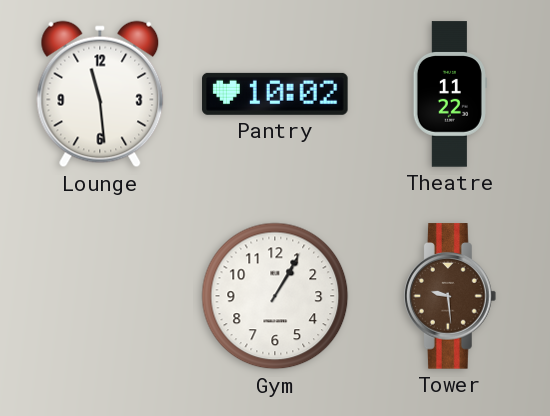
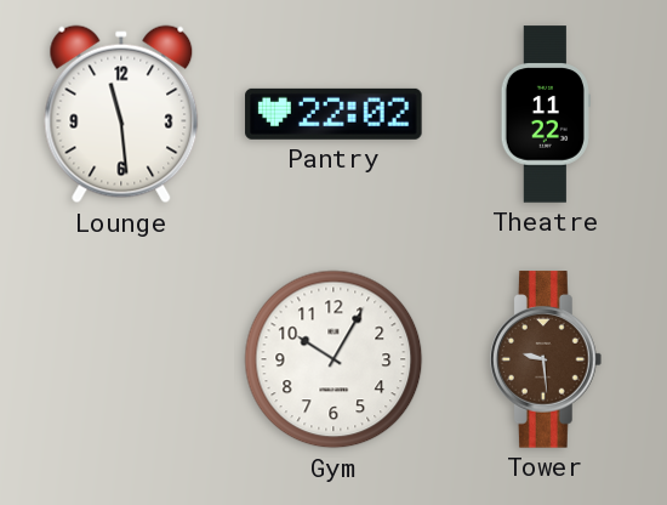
Pantry: 10:02 -> 22:02
Gym: 1:05 -> 10:05
